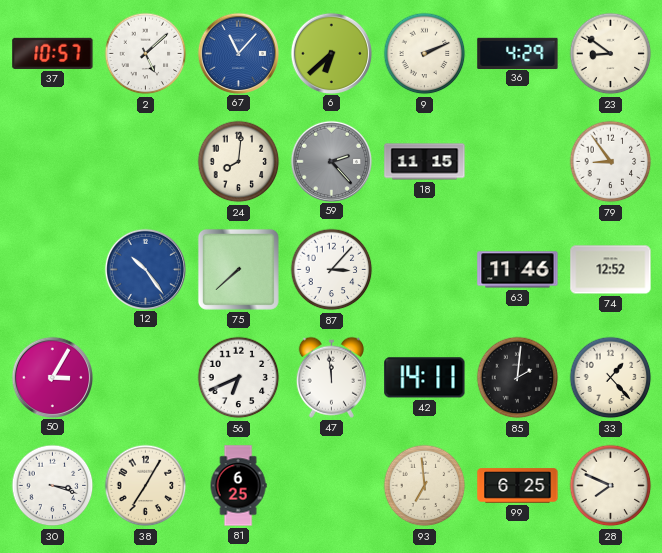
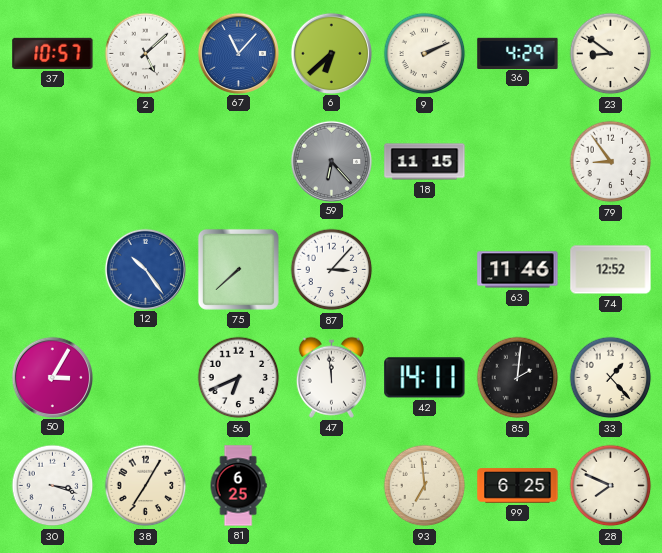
24: 8:01 -> none
59: 2:23 -> 6:23
